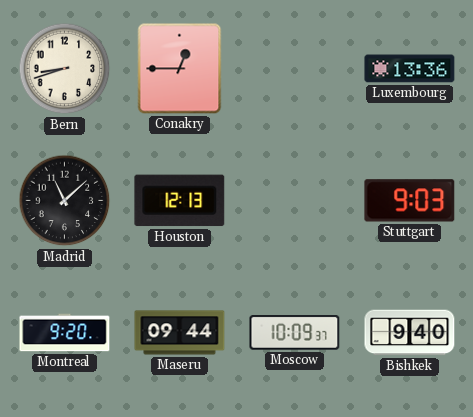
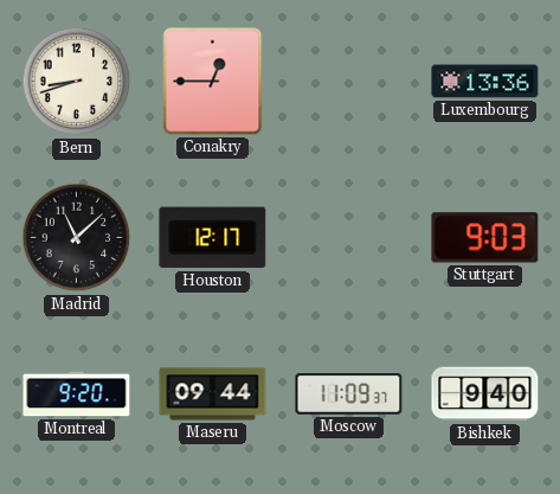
Houston: 12:13 -> 12:17
Moscow: 10:09 -> 11:09
